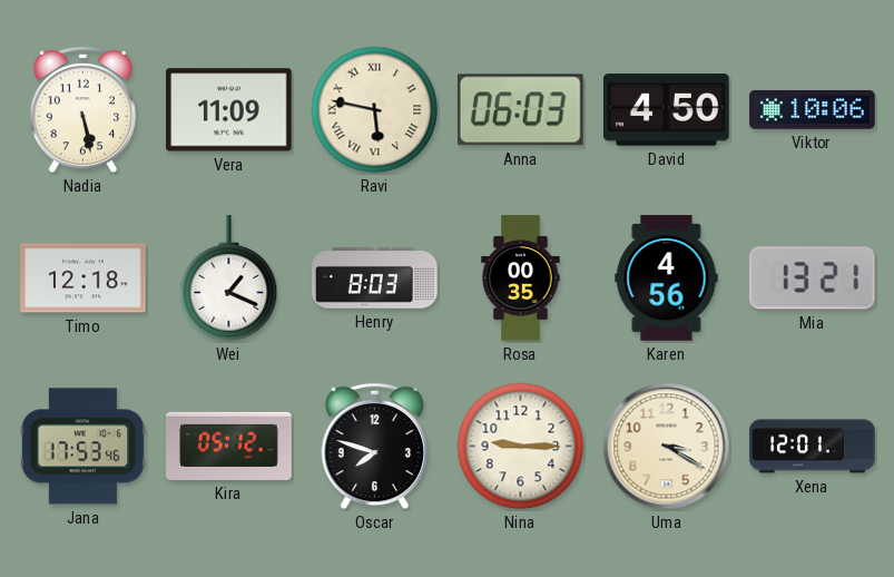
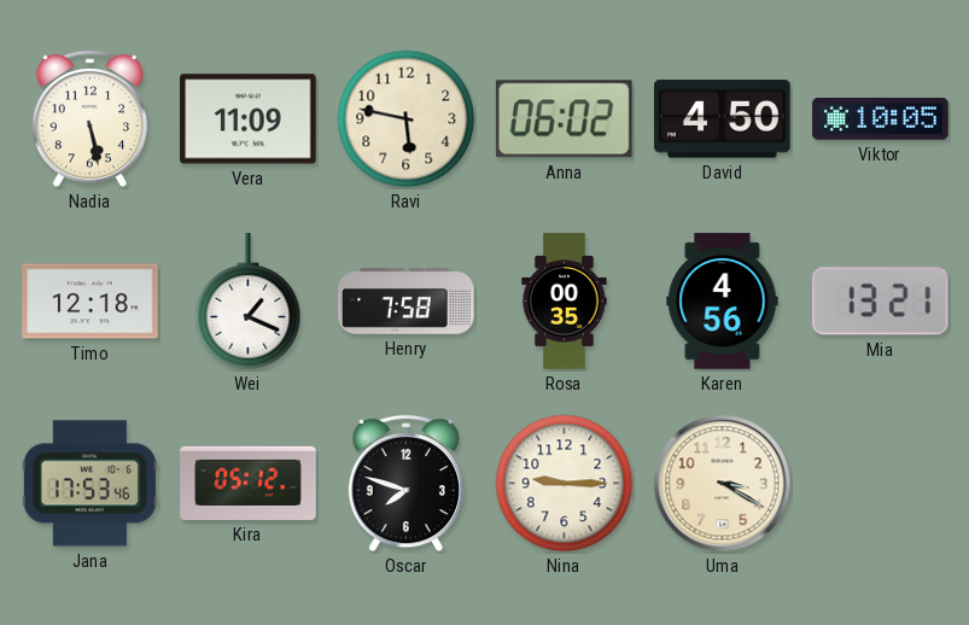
Ravi numerals: Roman -> Arabic
Anna: 06:03 -> 06:02
Viktor: 10:06 -> 10:05
Henry: 8:03 -> 7:58
Xena: 12:01 -> none
